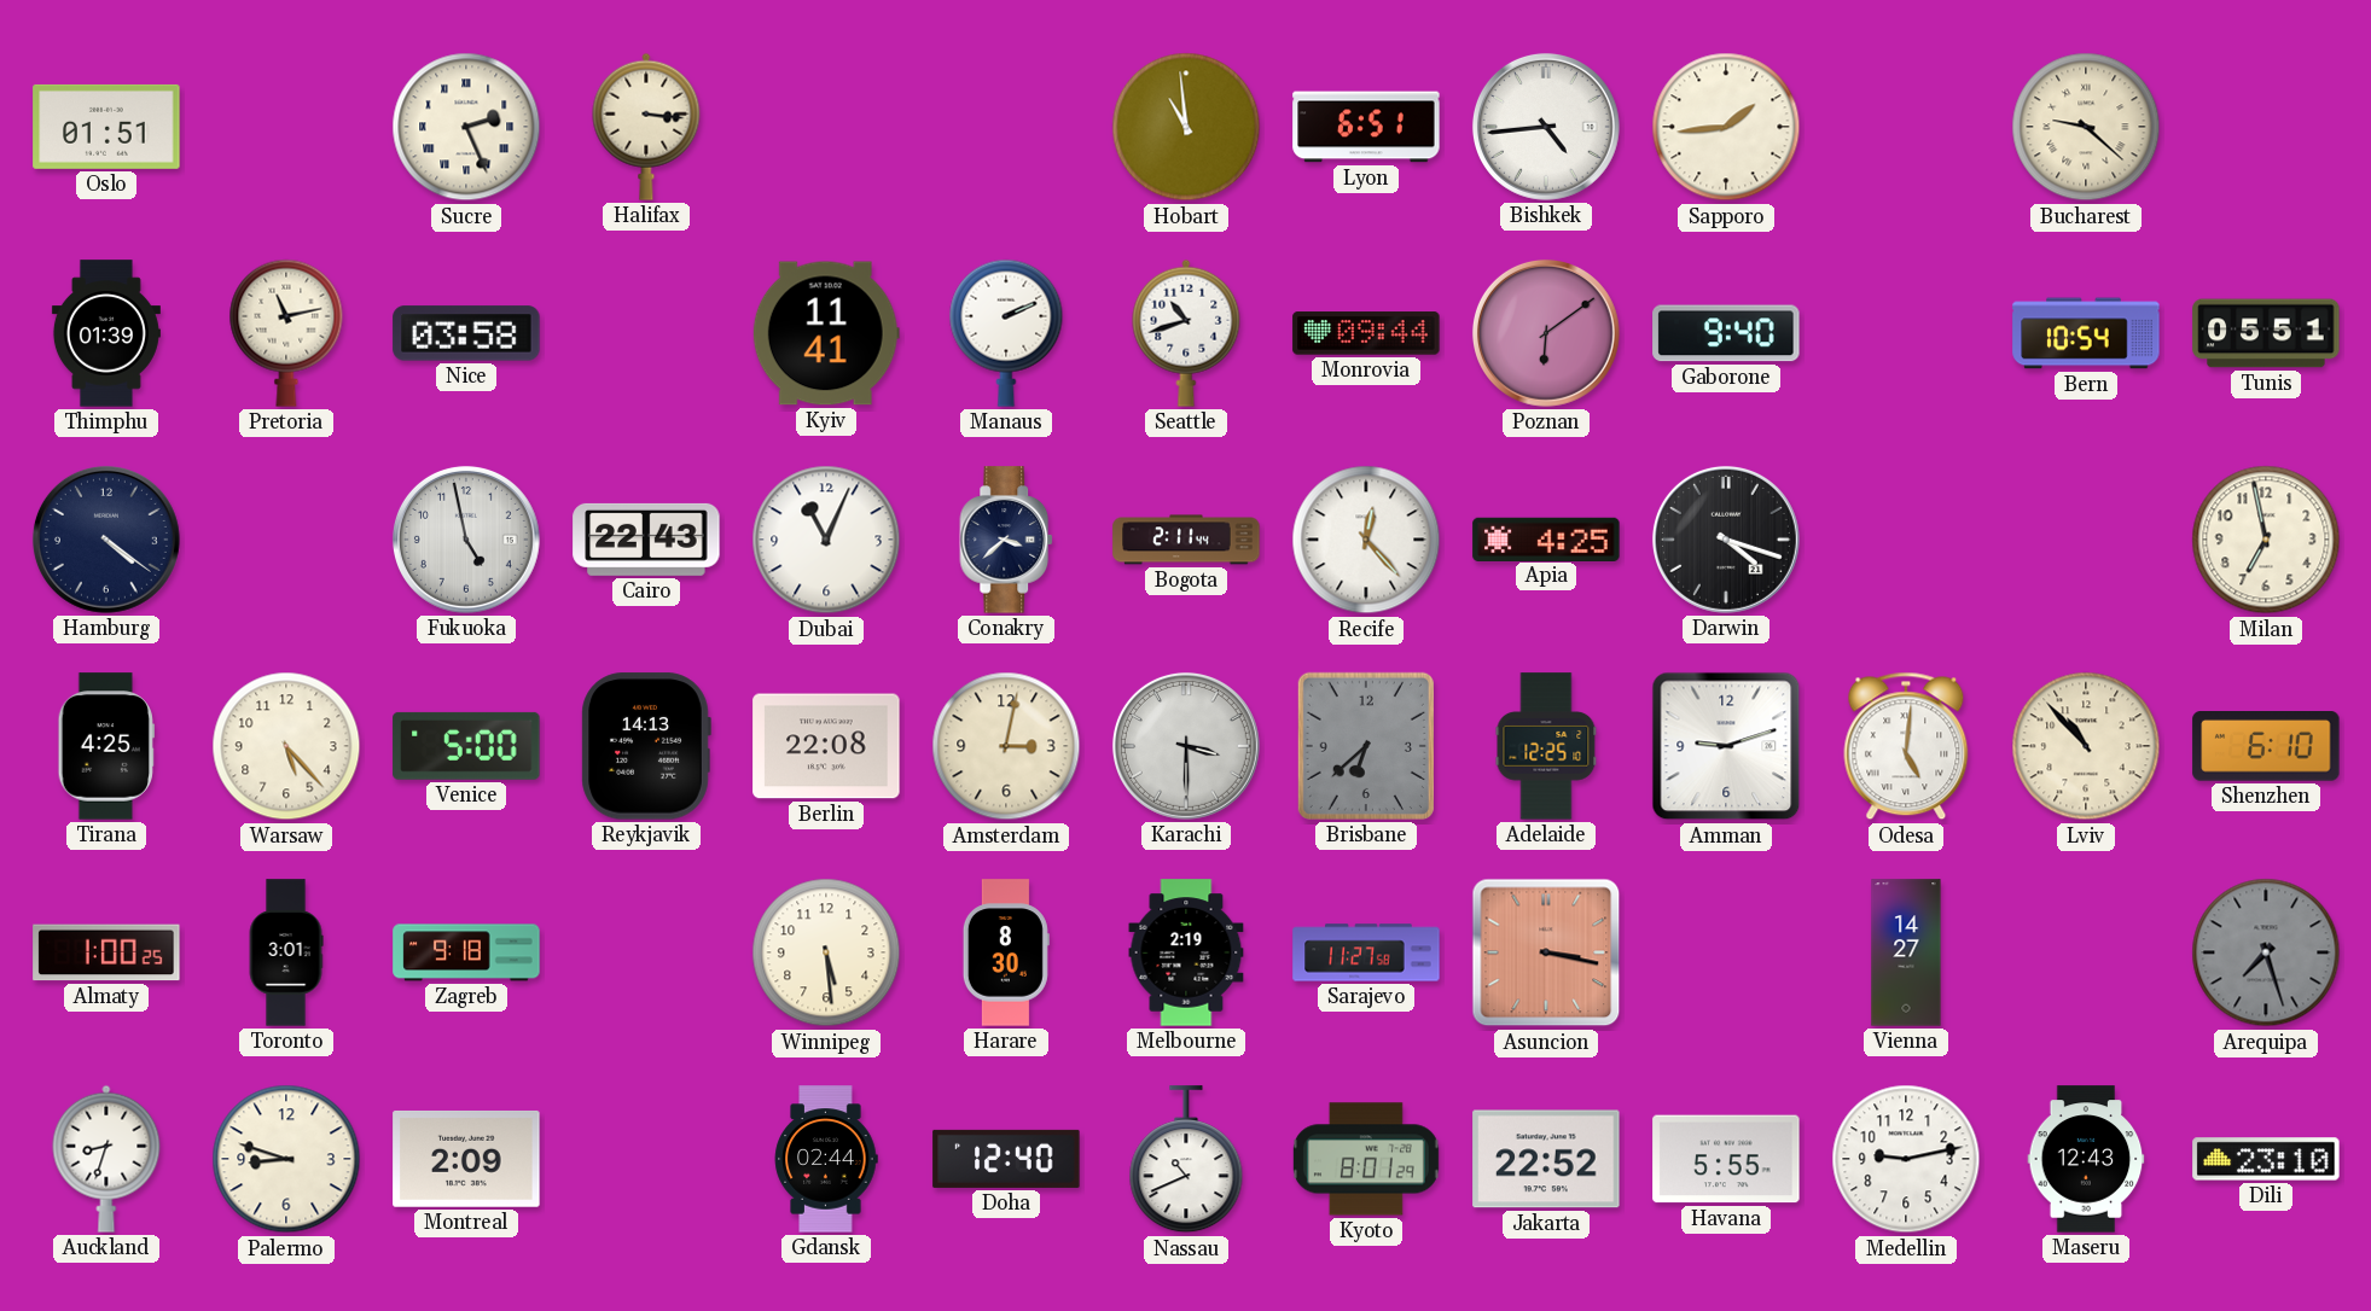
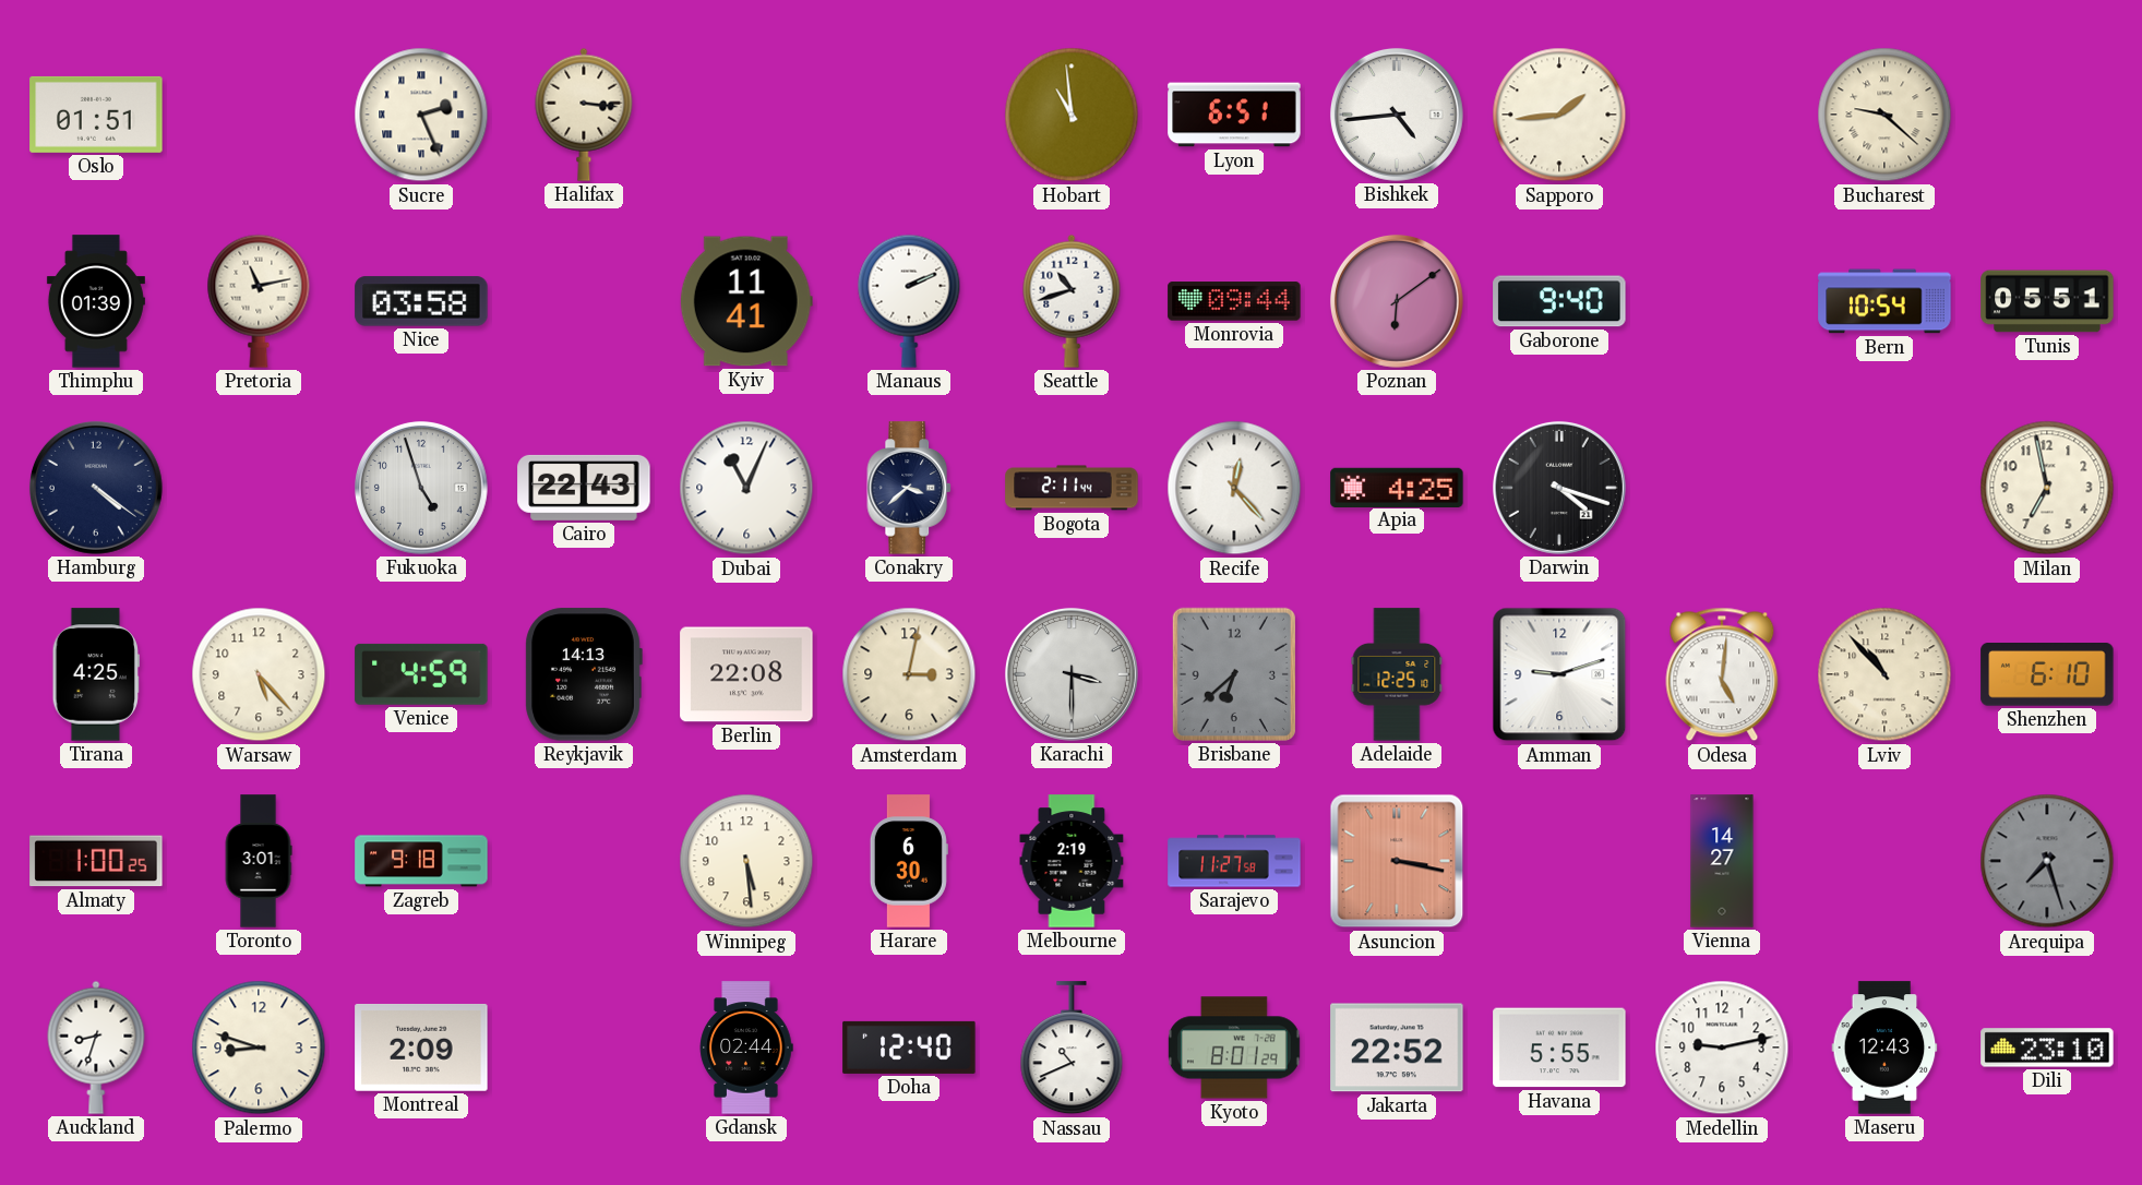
Fukuoka: 4:58 -> 4:57
Venice: 5:00 -> 4:59
Harare: 8:30 -> 6:30
